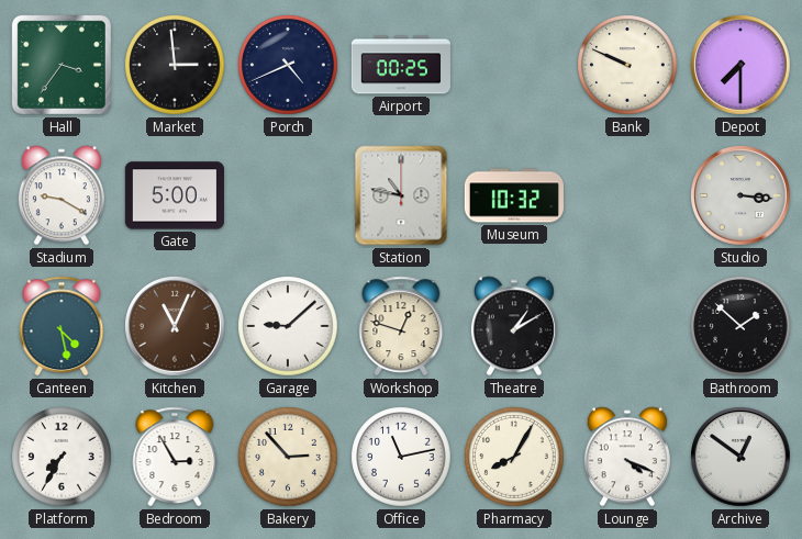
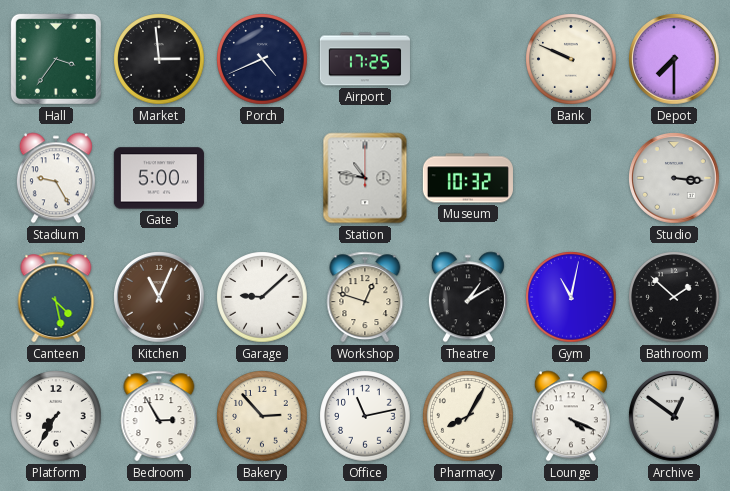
Airport: 00:25 -> 17:25
Stadium: 9:20 -> 9:25
Gym: none -> 11:02
